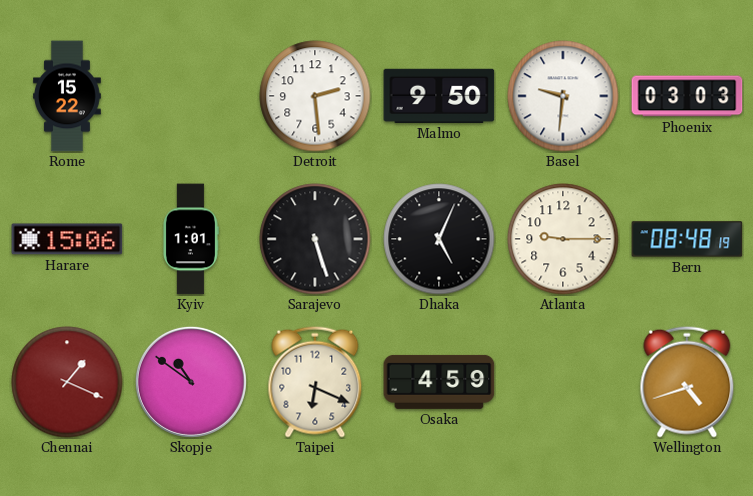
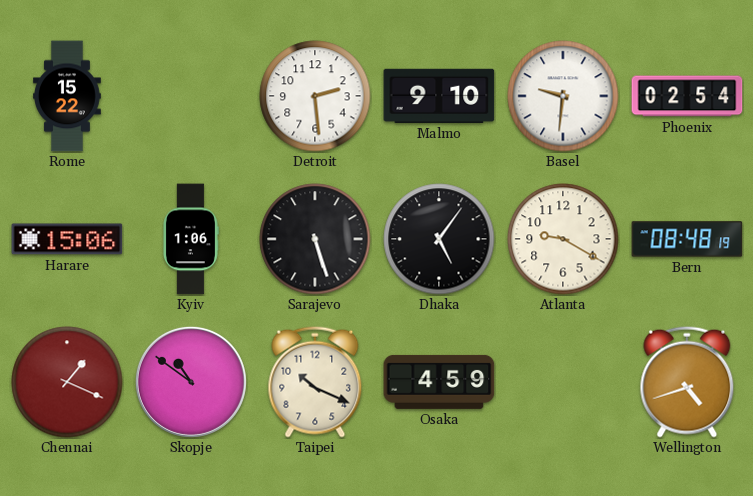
Malmo: 9:50 -> 9:10
Phoenix: 03:03 -> 02:54
Kyiv: 1:01 -> 1:06
Dhaka: 5:04 -> 5:06
Atlanta: 9:15 -> 9:20
Taipei: 6:19 -> 10:19
